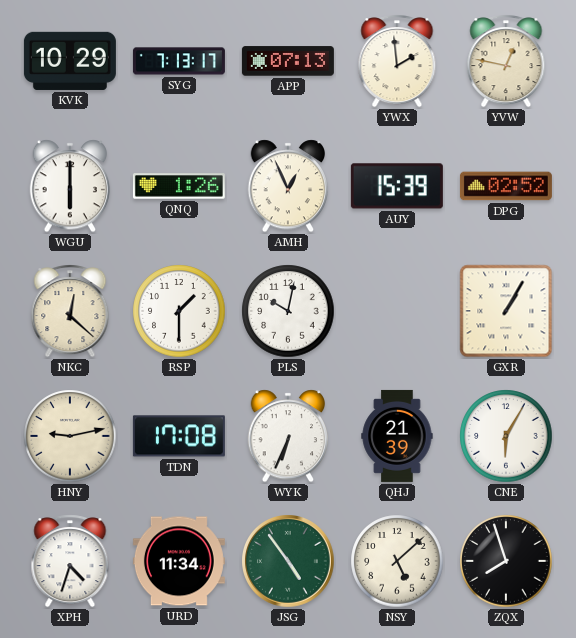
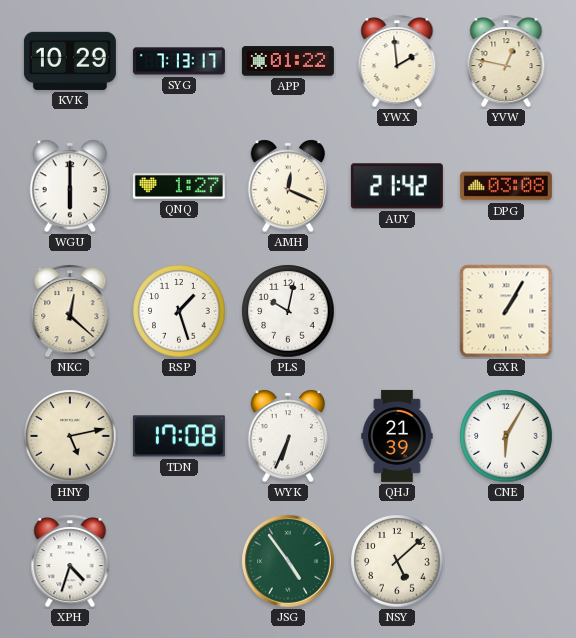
APP: 07:13 -> 01:22
QNQ: 1:26 -> 1:27
AMH: 12:56 -> 12:19
AUY: 15:39 -> 21:42
DPG: 02:52 -> 03:08
RSP: 1:30 -> 1:27
HNY: 9:13 -> 5:13
URD: 11:34 -> none
ZQX: 7:57 -> none
